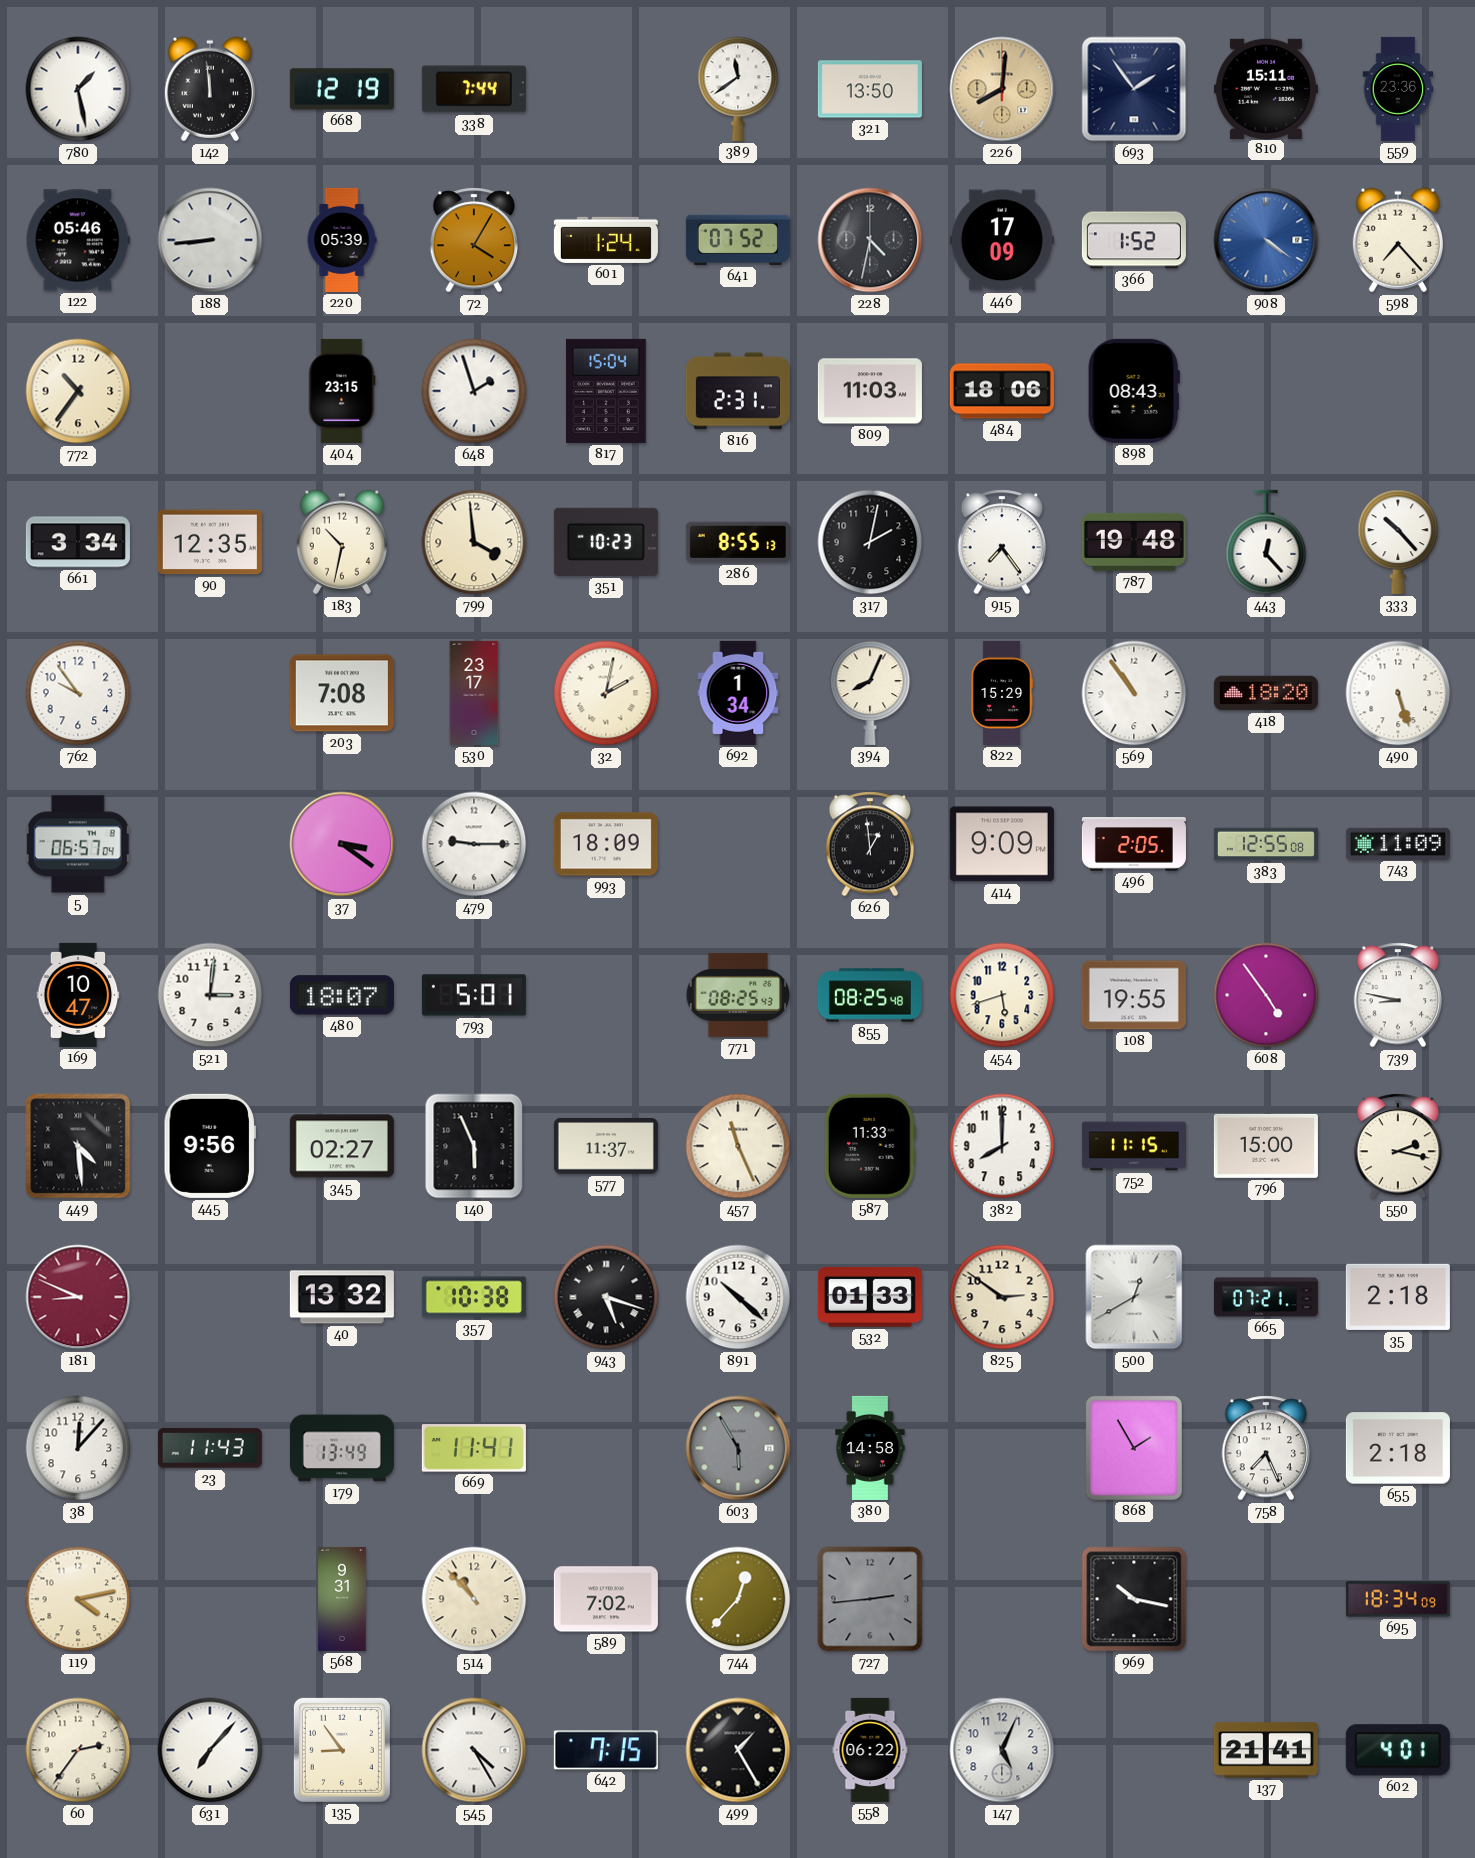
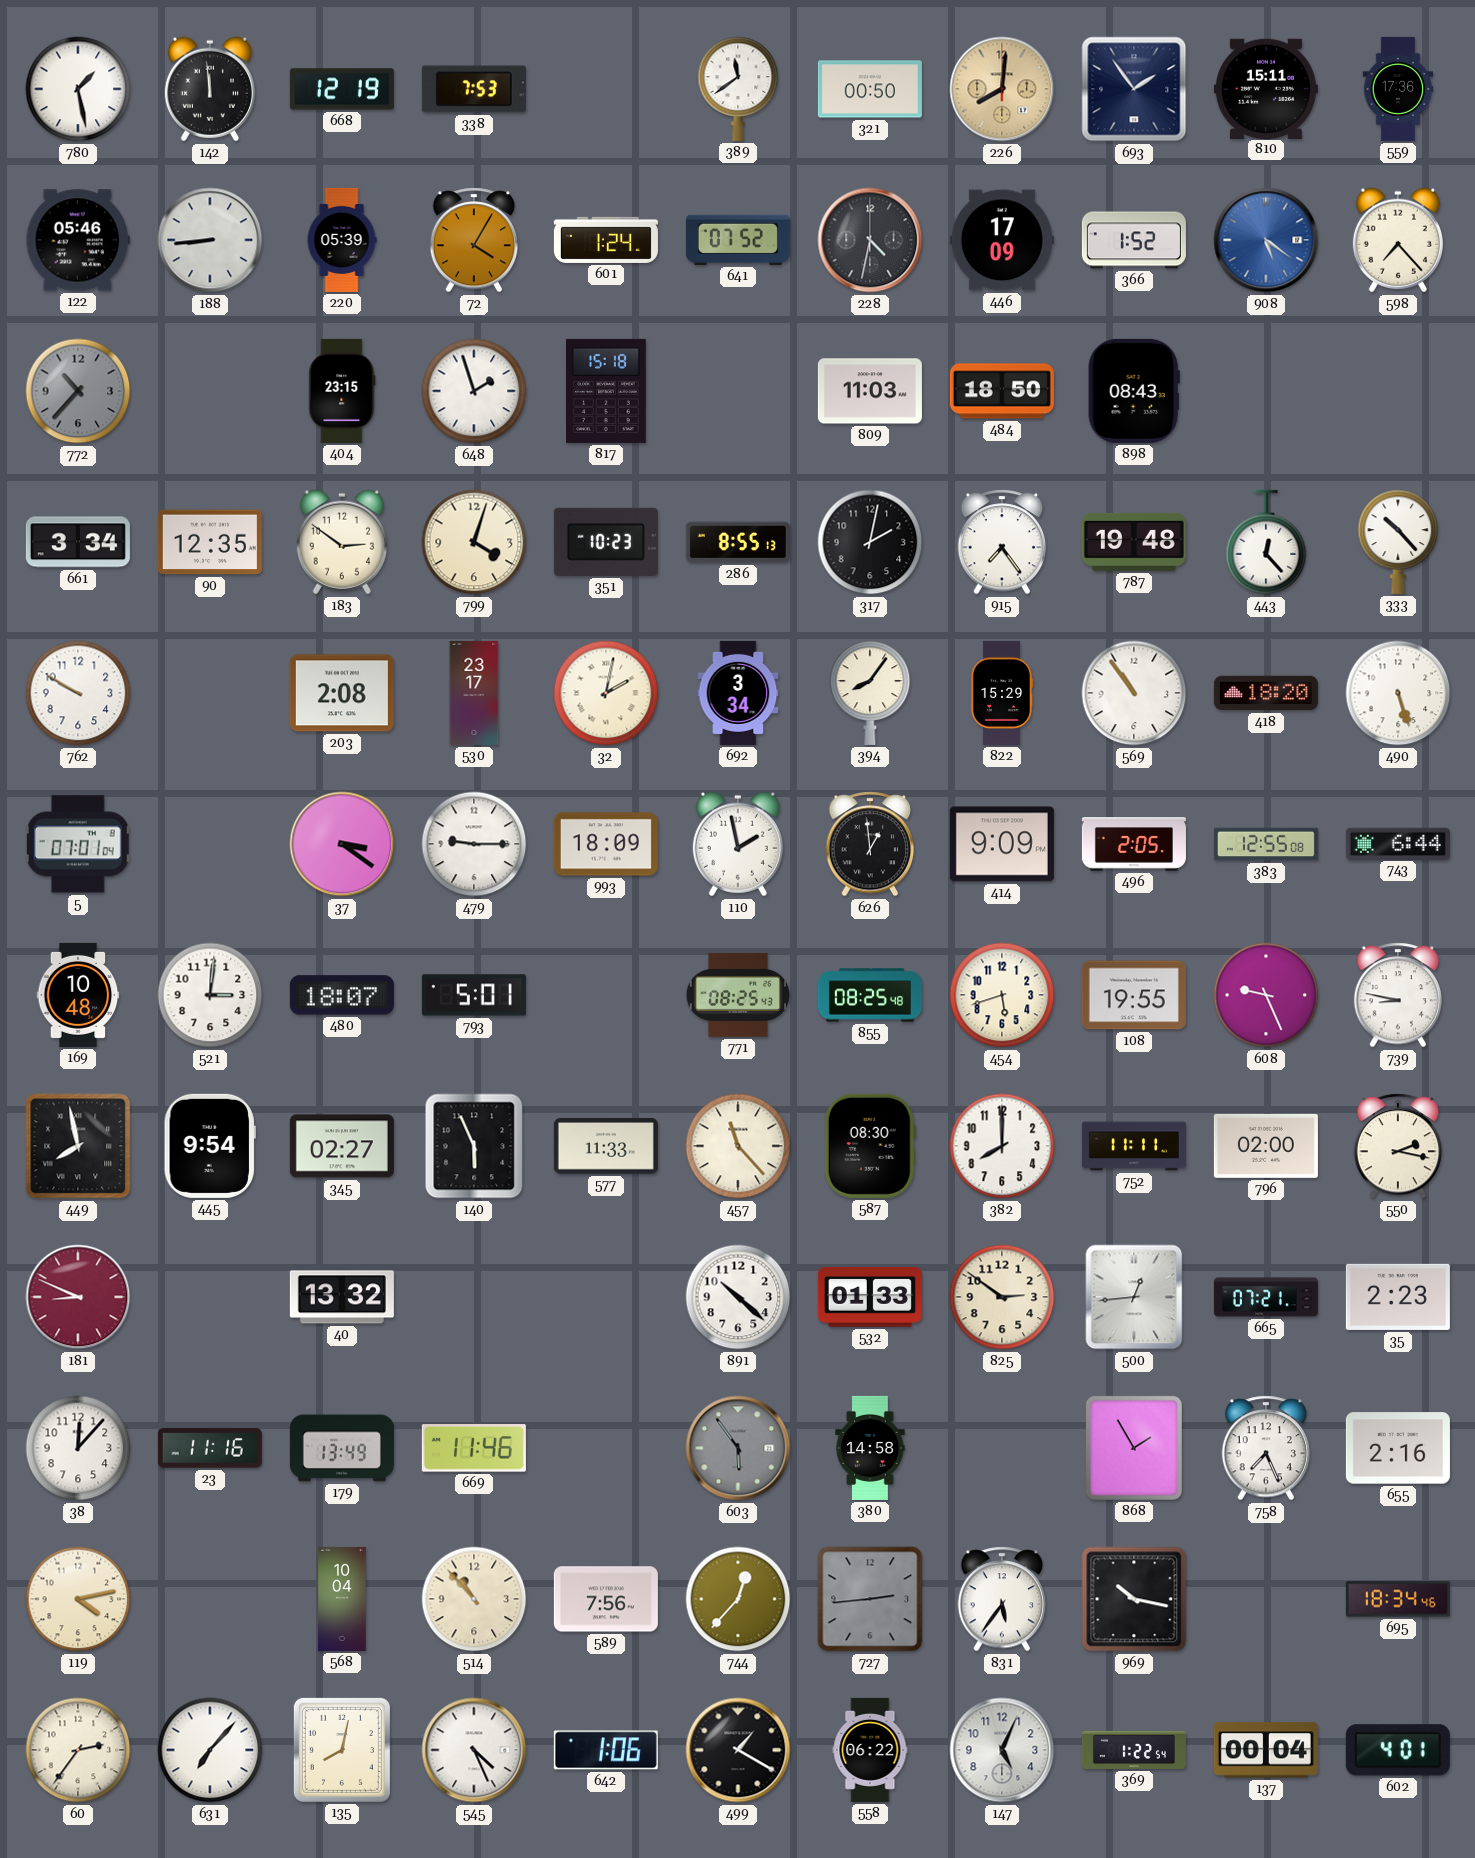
338: 7:44 -> 7:53
321: 13:50 -> 00:50
559: 23:36 -> 17:36
908: 4:21 -> 5:21
772: 10:36 -> 10:37
772 dial: cream -> grey
817: 15:04 -> 15:18
816: 2:31 -> none
484: 18:06 -> 18:50
183: 10:32 -> 2:51
799: 3:59 -> 4:03
762: 9:54 -> 9:50
203: 7:08 -> 2:08
692: 1:34 -> 3:34
394: 8:04 -> 8:06
5: 06:57 -> 07:01
110: none -> 1:58
743: 11:09 -> 6:44
169: 10:47 -> 10:48
608: 4:54 -> 9:26
449: 4:29 -> 7:58
445: 9:56 -> 9:54
577: 11:37 -> 11:33
457: 11:26 -> 11:23
587: 11:33 -> 08:30
752: 11:15 -> 11:11
796: 15:00 -> 02:00
357: 10:38 -> none
943: 5:18 -> none
500: 12:40 -> 12:44
35: 2:18 -> 2:23
23: 11:43 -> 11:16
669: 11:41 -> 11:46
603: 5:55 -> 5:54
655: 2:18 -> 2:16
568: 9:31 -> 10:04
589: 7:02 -> 7:56
831: none -> 5:36
695: 18:34:09 -> 18:34:46
135: 8:54 -> 8:02
545: 4:25 -> 4:26
642: 7:15 -> 1:06
499: 1:25 -> 1:20
369: none -> 1:22
137: 21:41 -> 00:04
